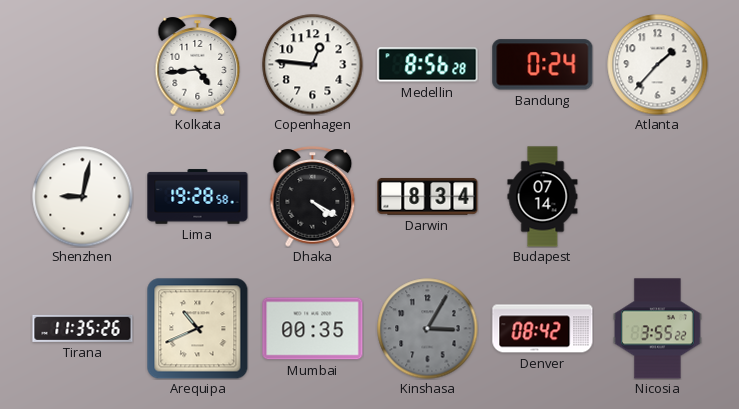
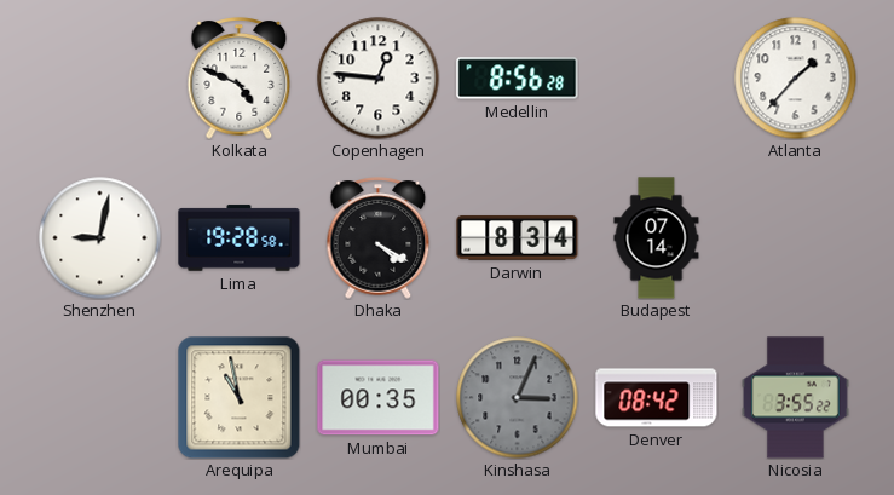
Kolkata: 4:44 -> 4:49
Bandung: 0:24 -> none
Tirana: 11:35 -> none
Arequipa: 10:41 -> 10:58
Kinshasa: 3:05 -> 3:04
